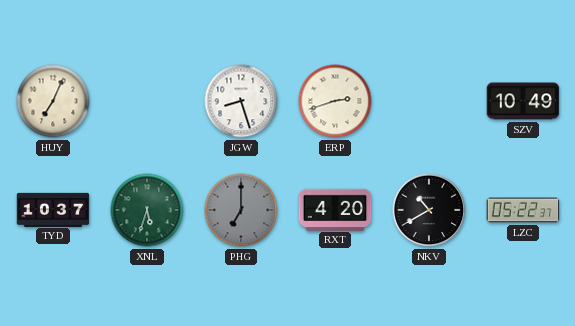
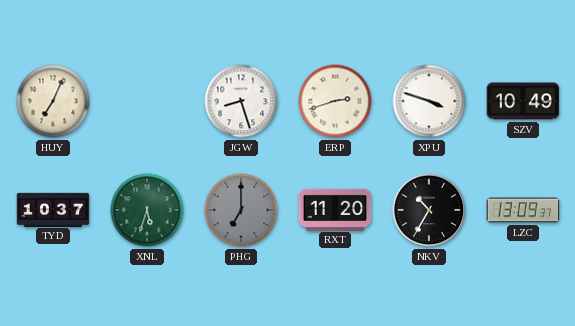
XPU: none -> 3:48
RXT: 4:20 -> 11:20
NKV: 10:40 -> 10:35
LZC: 05:22 -> 13:09
